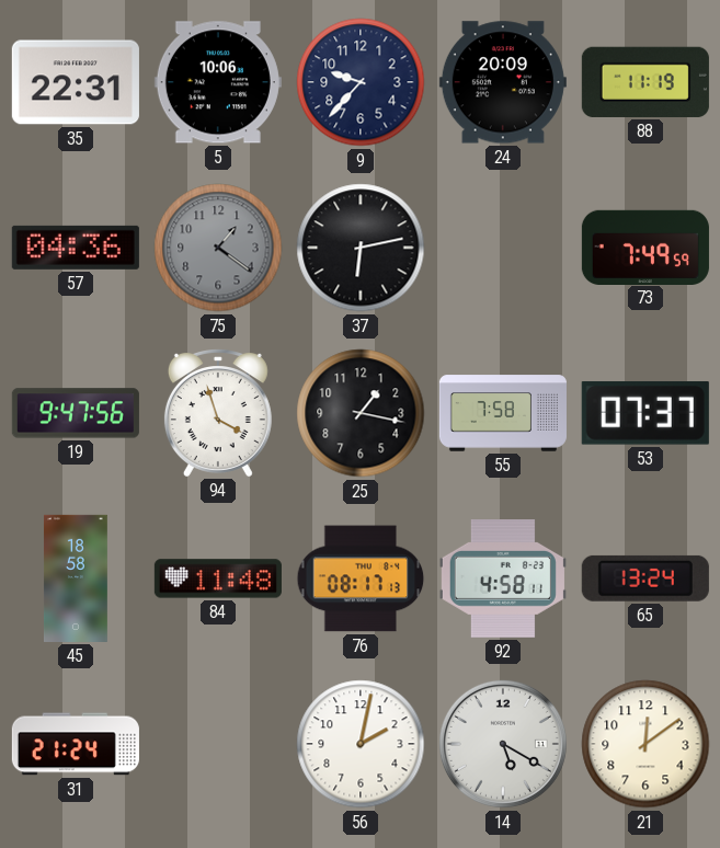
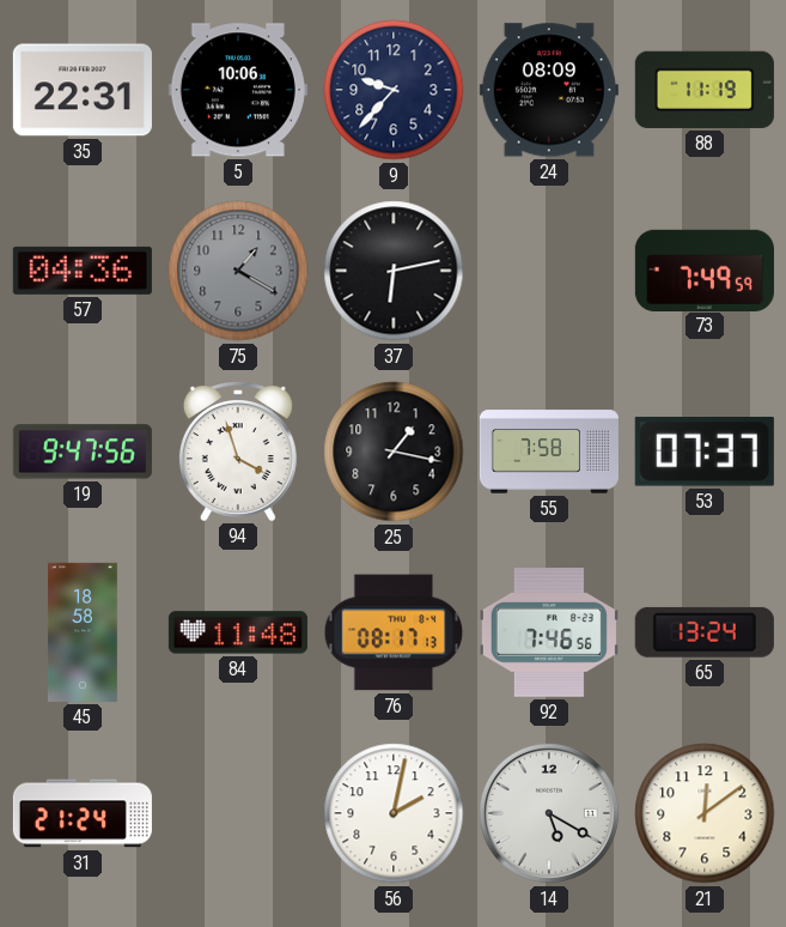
24: 20:09 -> 08:09
75: 1:21 -> 1:20
92: 4:58 -> 7:46
